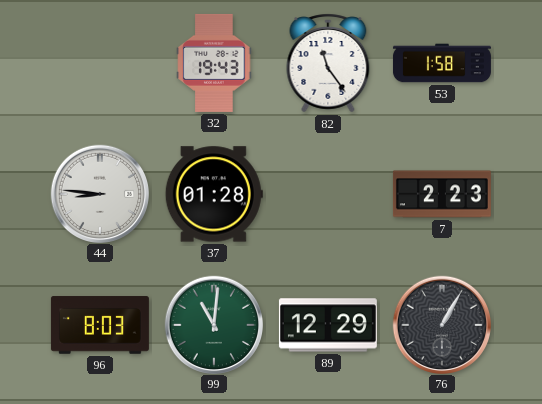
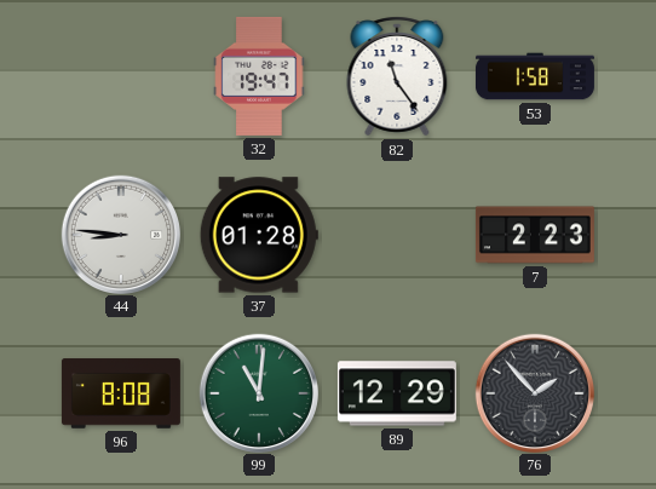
32: 19:43 -> 19:47
96: 8:03 -> 8:08
76: 1:05 -> 1:53
